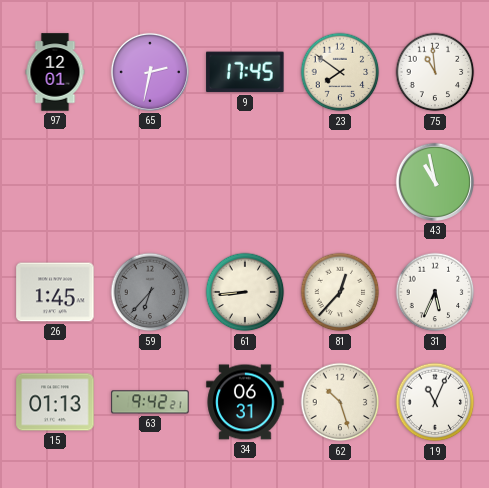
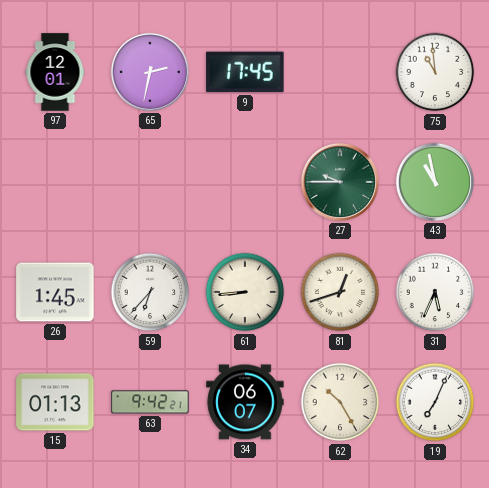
23: 7:51 -> none
27: none -> 9:45
59 dial: grey -> white
81: 12:37 -> 12:42
34: 06:31 -> 06:07
62: 10:27 -> 10:25
19: 11:04 -> 7:04
